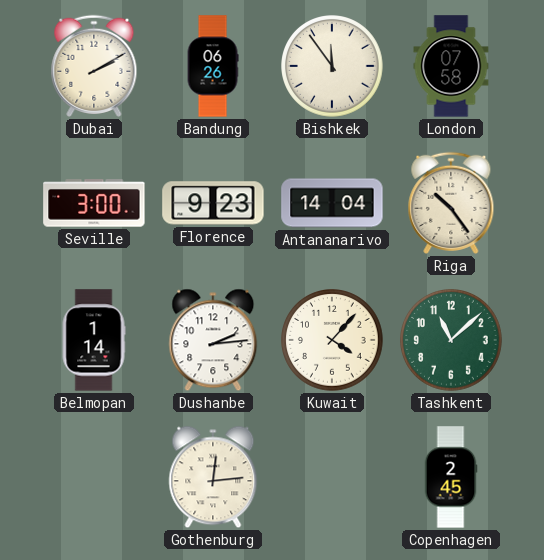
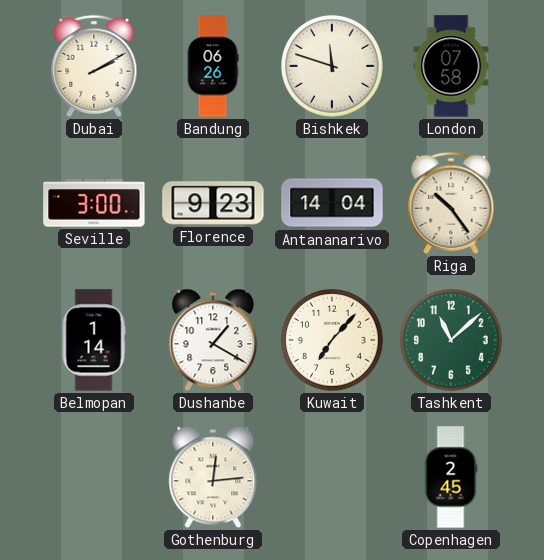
Bishkek: 11:54 -> 11:48
Dushanbe: 2:14 -> 1:20
Kuwait: 4:07 -> 7:07
